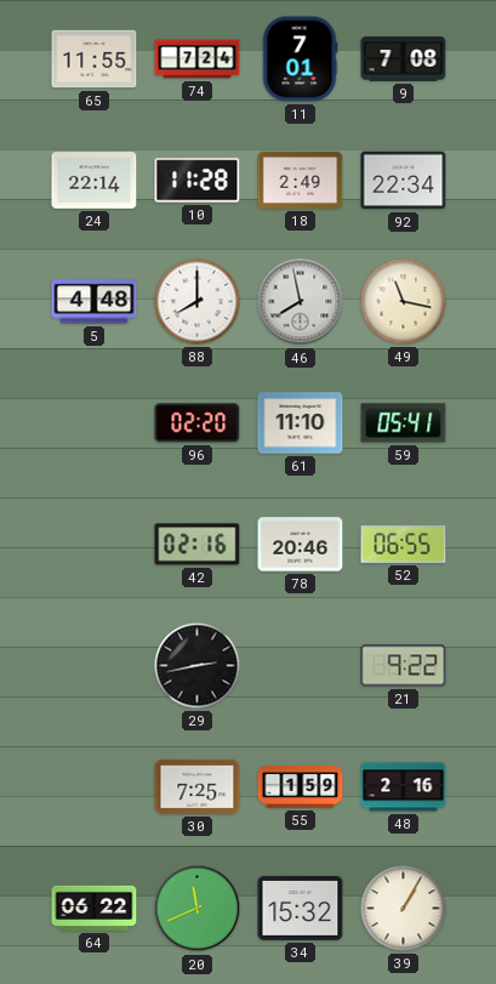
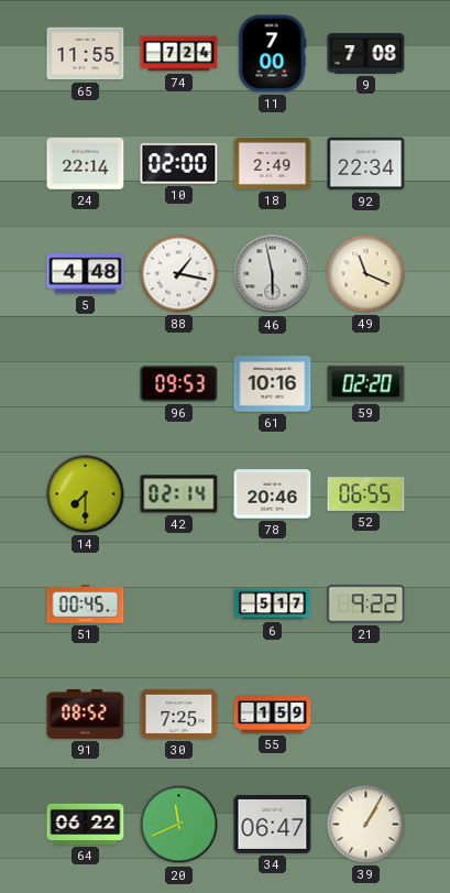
11: 7:01 -> 7:00
10: 11:28 -> 02:00
88: 8:00 -> 1:17
46: 7:58 -> 5:58
49: 11:17 -> 11:19
96: 02:20 -> 09:53
61: 11:10 -> 10:16
59: 05:41 -> 02:20
14: none -> 7:30
42: 02:16 -> 02:14
51: none -> 00:45
29: 2:43 -> none
6: none -> 5:17
91: none -> 08:52
48: 2:16 -> none
34: 15:32 -> 06:47
